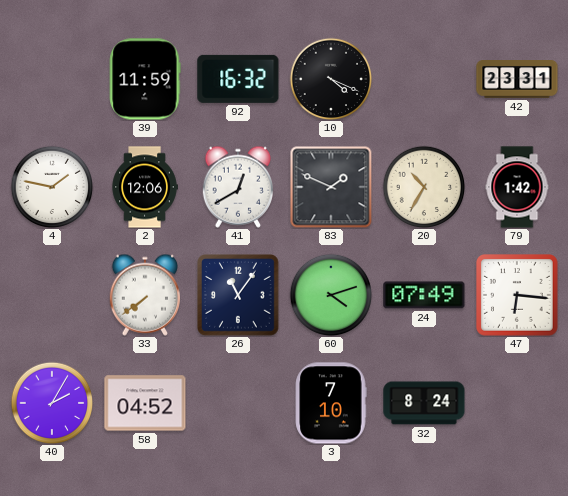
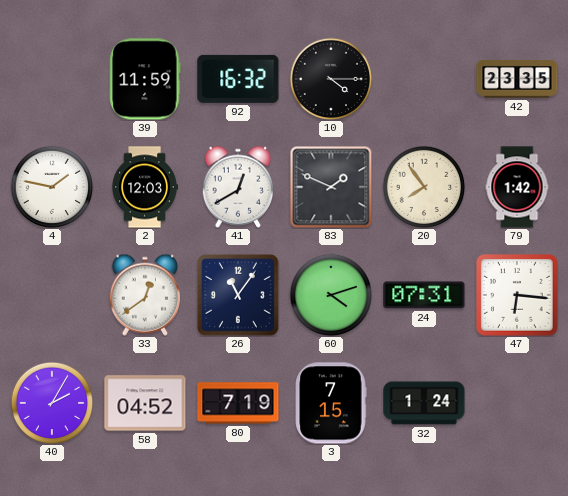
10: 4:19 -> 4:15
42: 23:31 -> 23:35
2: 12:06 -> 12:03
20: 10:35 -> 7:54
33: 7:39 -> 12:39
24: 07:49 -> 07:31
80: none -> 7:19
3: 7:10 -> 7:15
32: 8:24 -> 1:24
